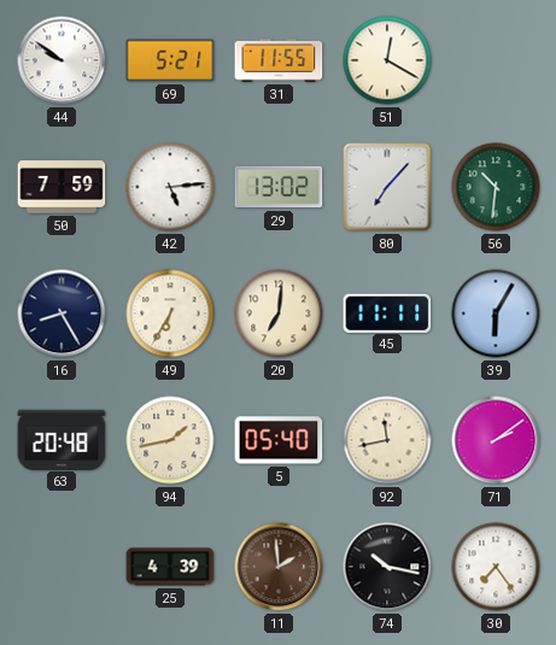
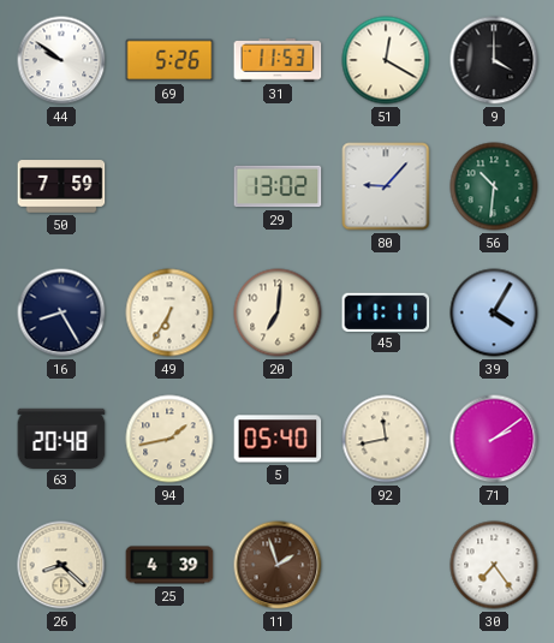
69: 5:21 -> 5:26
31: 11:55 -> 11:53
9: none -> 4:00
42: 5:14 -> none
80: 7:07 -> 9:07
39: 6:05 -> 4:05
26: none -> 8:22
11: 1:59 -> 1:57
74: 10:17 -> none
